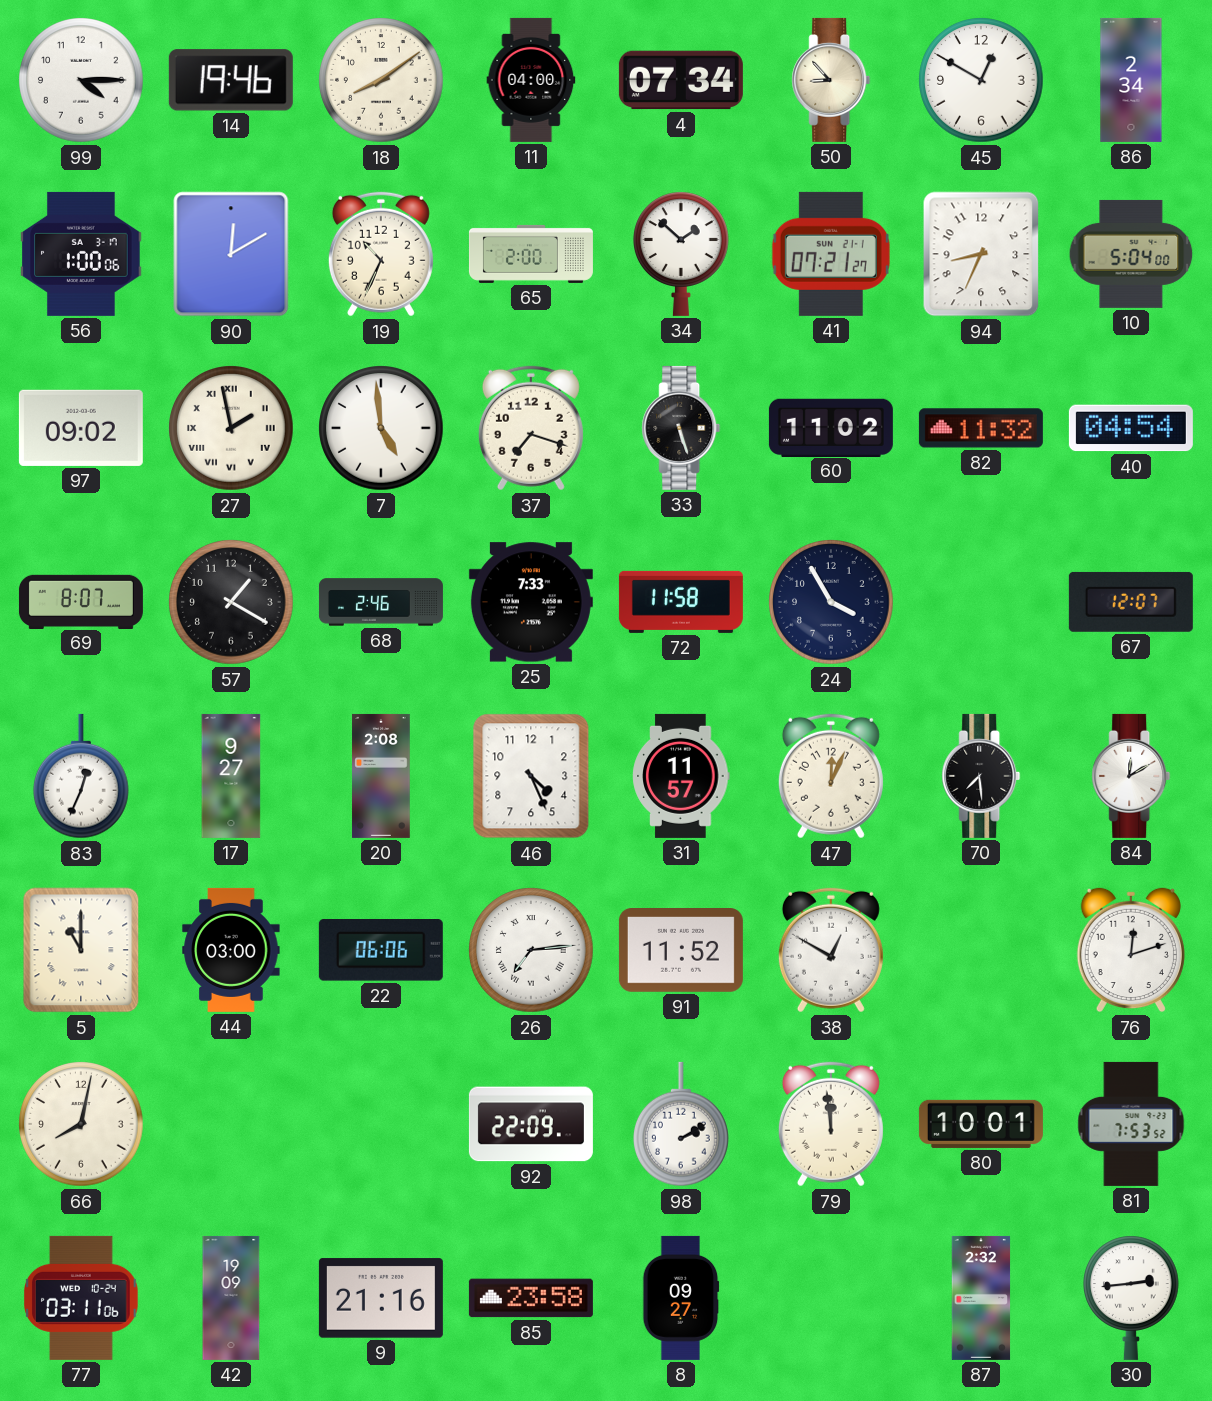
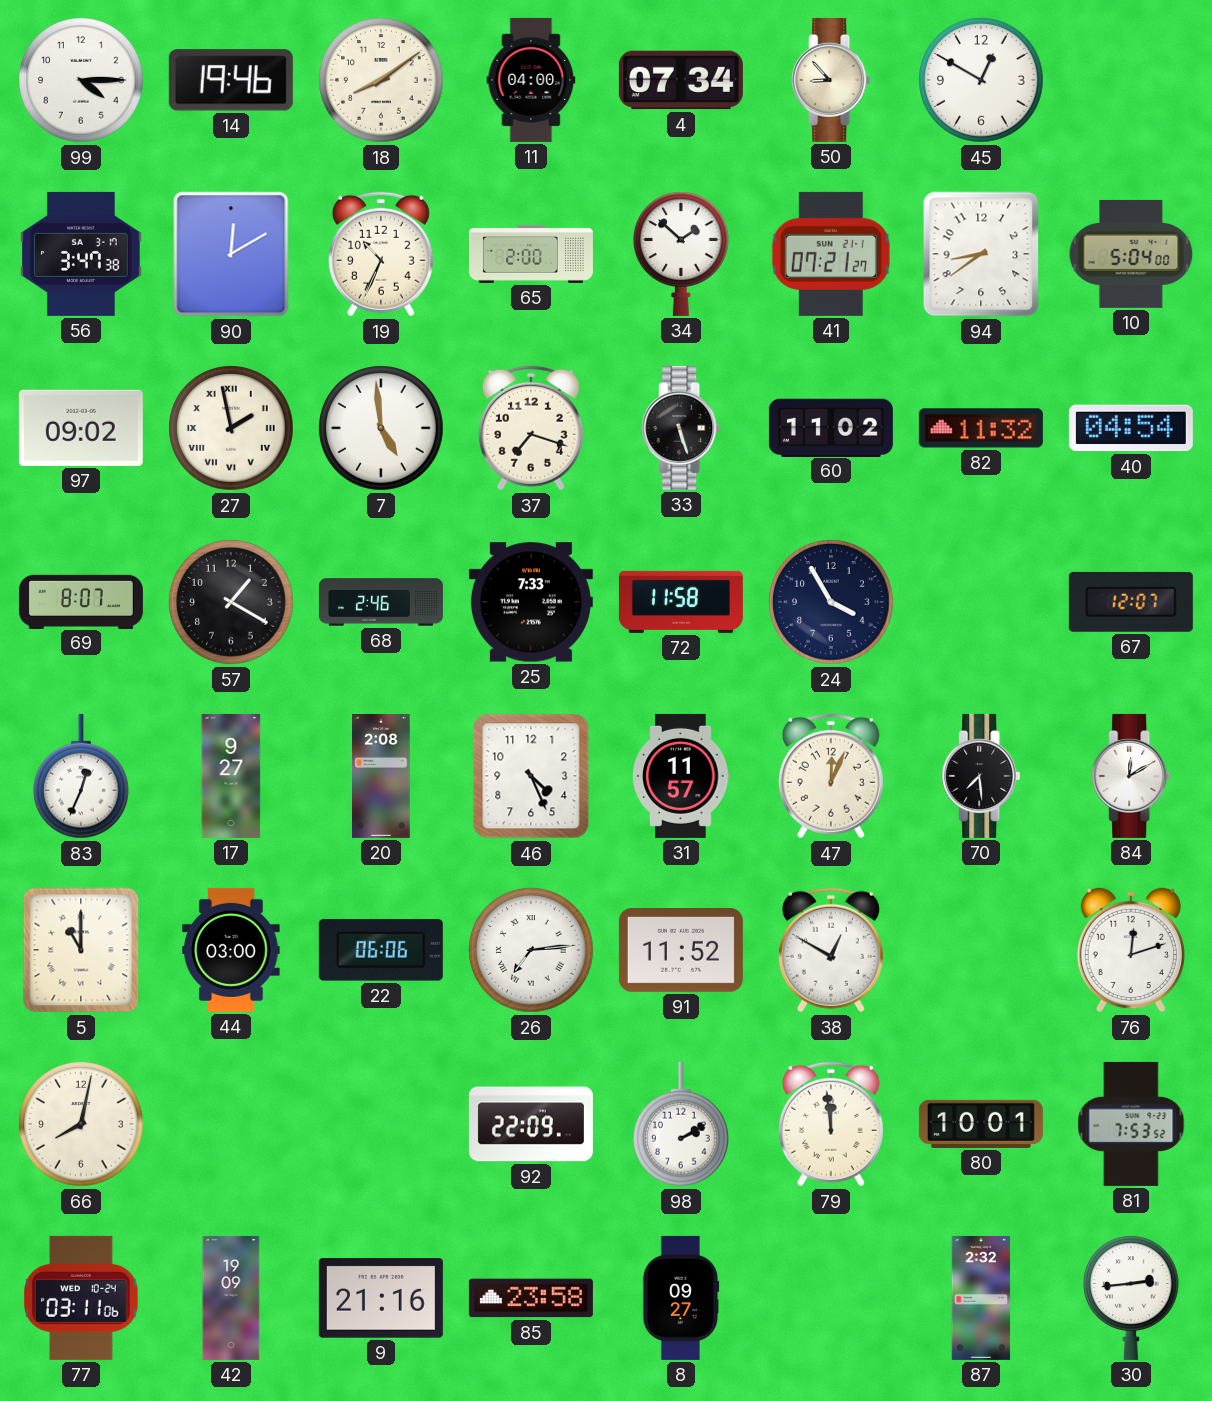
86: 2:34 -> none
56: 1:00 -> 3:47
94: 8:34 -> 8:39
